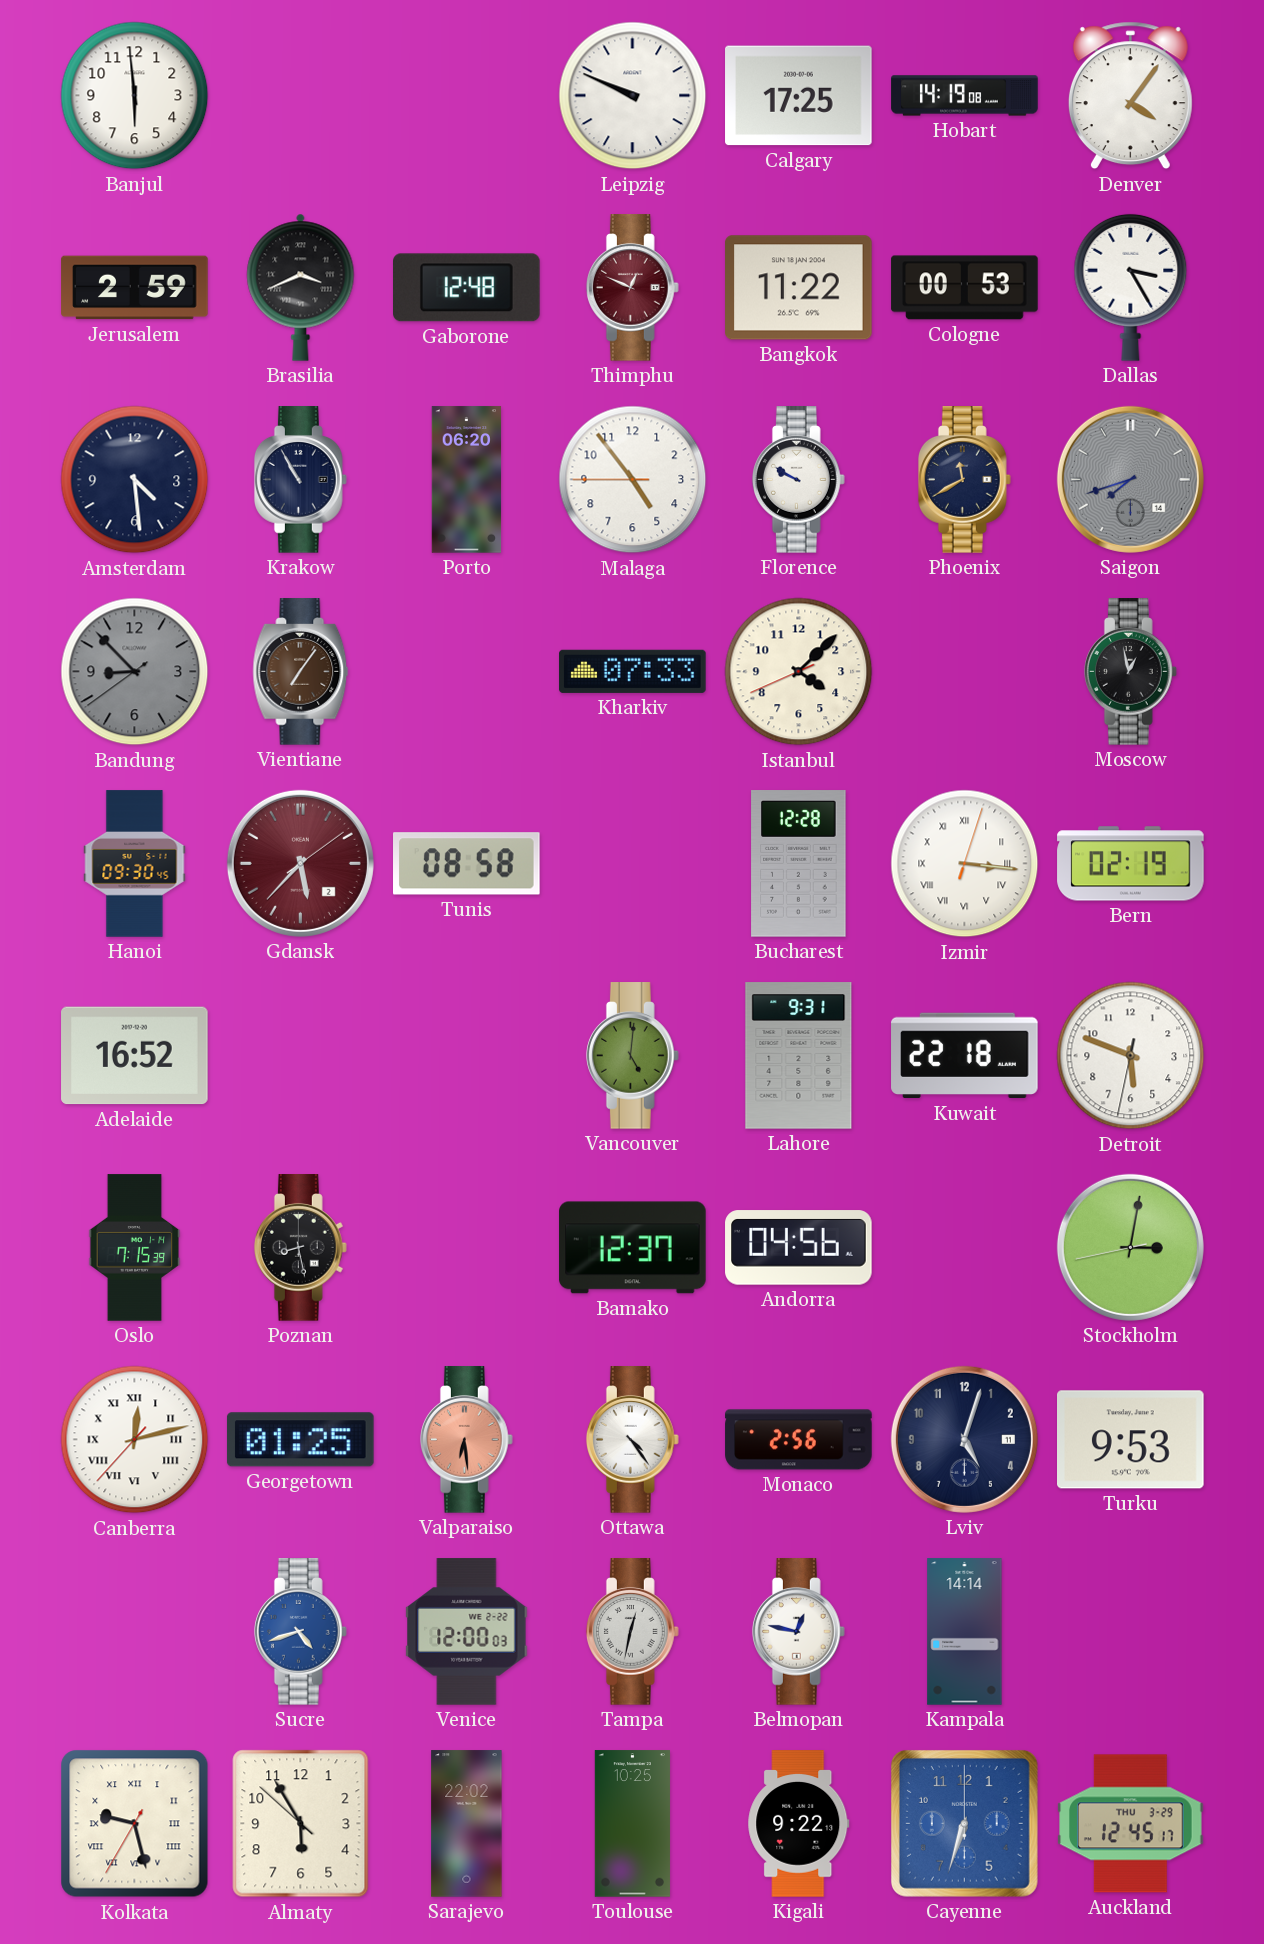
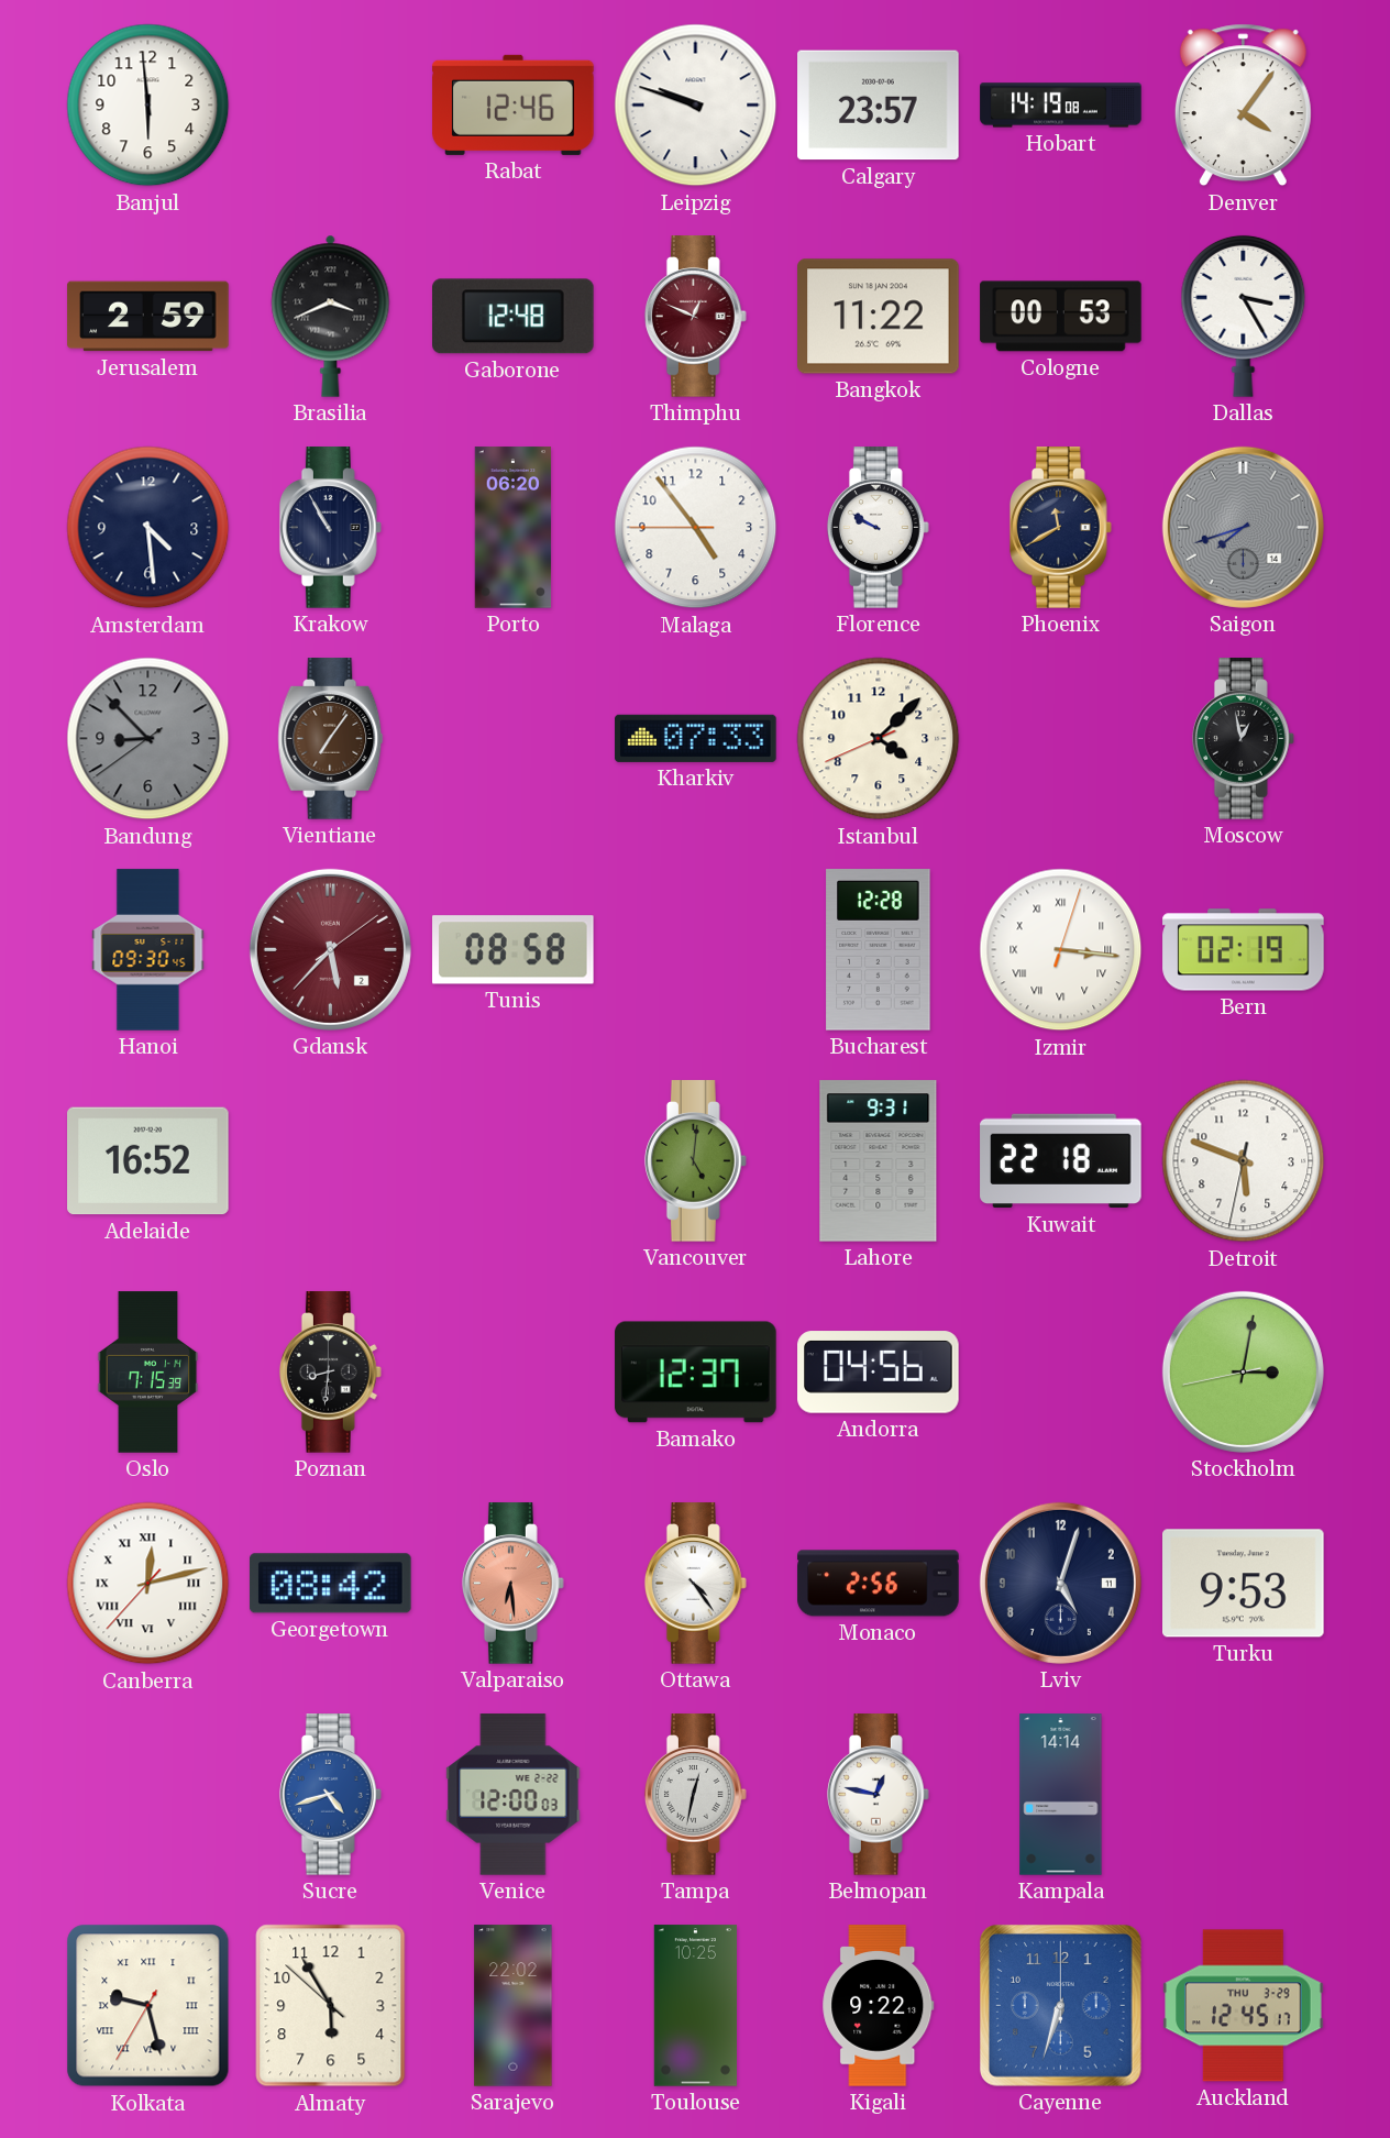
Rabat: none -> 12:46
Leipzig: 9:49 -> 9:48
Calgary: 17:25 -> 23:57
Poznan: 8:28 -> 8:31
Georgetown: 01:25 -> 08:42
